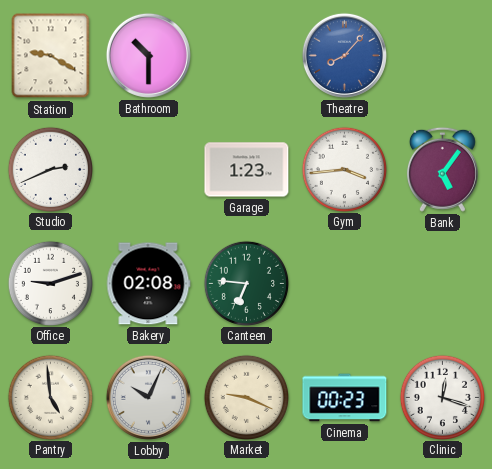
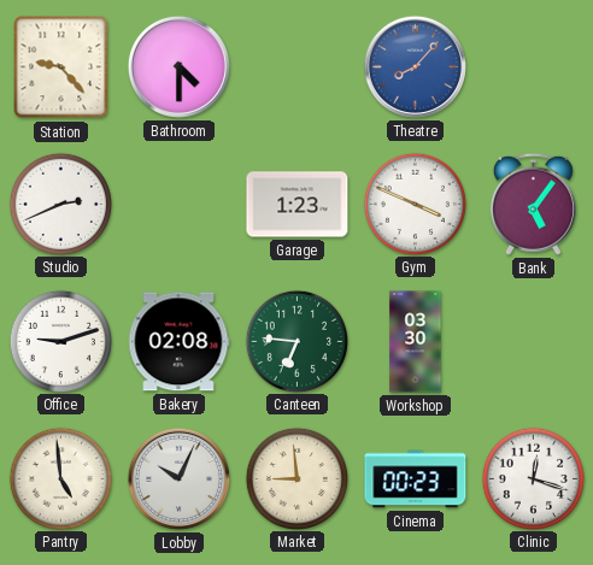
Station: 9:20 -> 9:23
Bathroom: 10:30 -> 4:30
Gym: 3:44 -> 3:49
Workshop: none -> 03:30
Market: 9:19 -> 8:59
